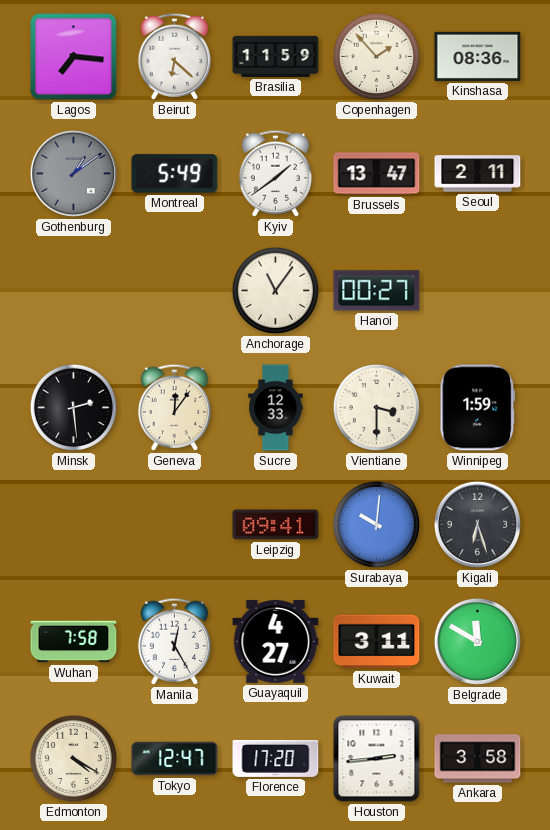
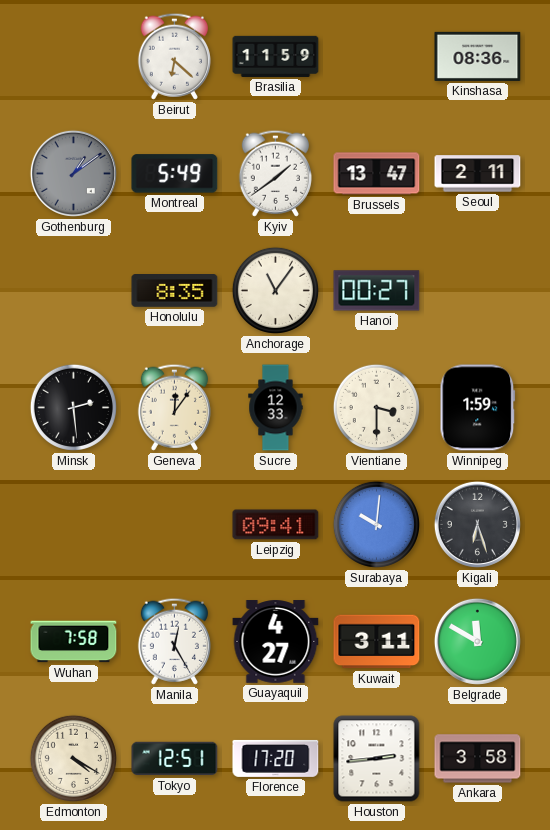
Lagos: 7:16 -> none
Copenhagen: 1:53 -> none
Honolulu: none -> 8:35
Tokyo: 12:47 -> 12:51
